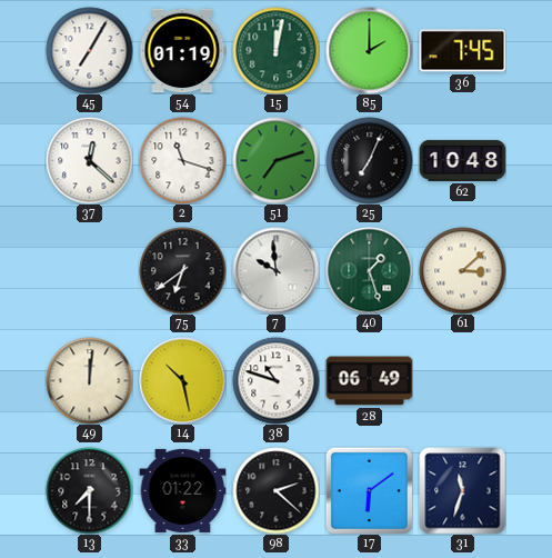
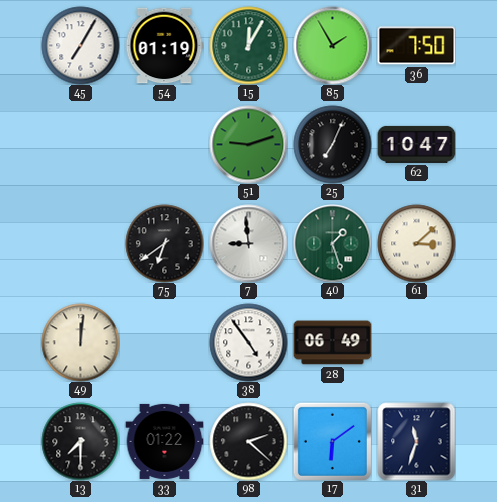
15: 12:02 -> 12:05
85: 2:00 -> 1:55
36: 7:45 -> 7:50
37: 12:22 -> none
2: 11:18 -> none
51: 7:12 -> 9:12
62: 10:48 -> 10:47
7: 9:59 -> 8:59
14: 10:28 -> none
38: 10:48 -> 4:54
